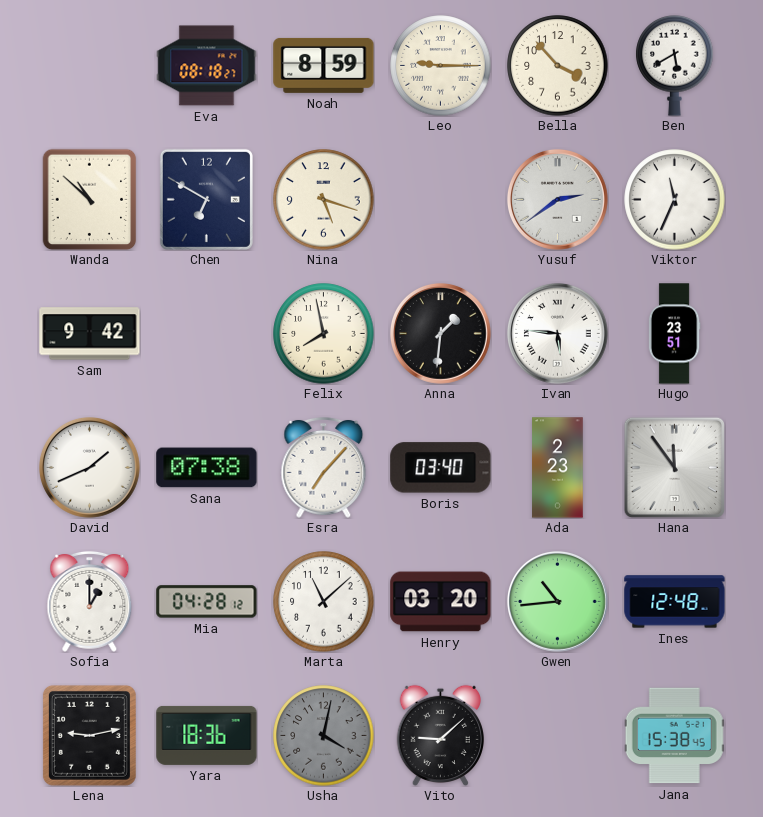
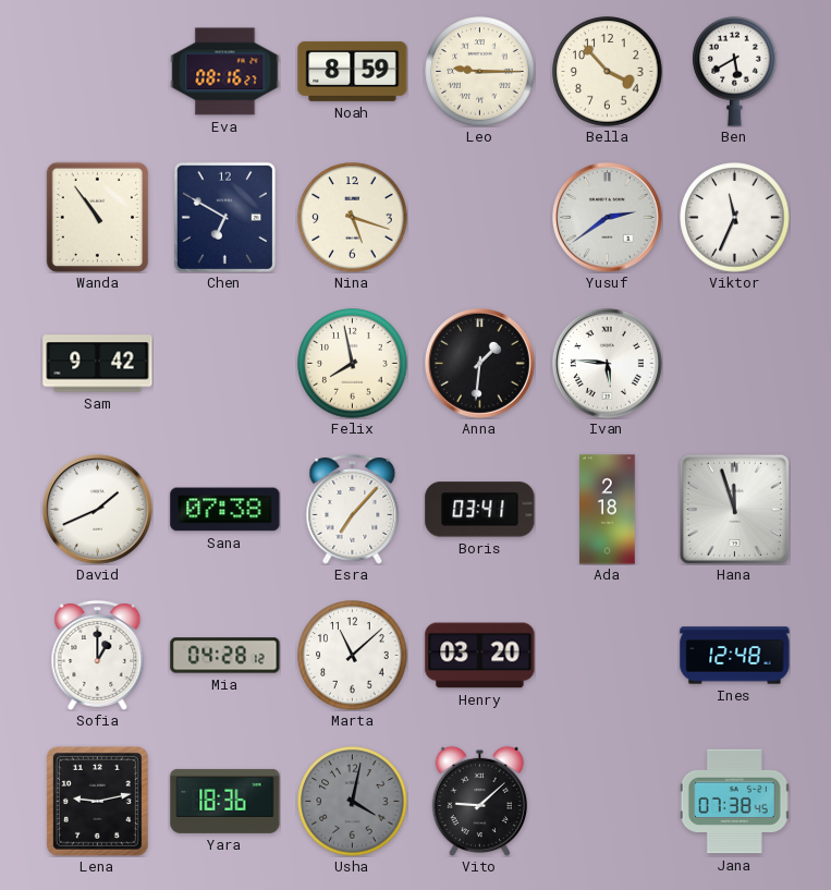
Eva: 08:18 -> 08:16
Wanda: 10:52 -> 10:54
Hugo: 23:51 -> none
Boris: 03:40 -> 03:41
Ada: 2:23 -> 2:18
Hana: 11:54 -> 11:57
Gwen: 10:44 -> none
Jana: 15:38 -> 07:38
